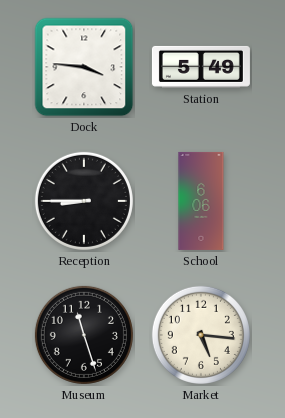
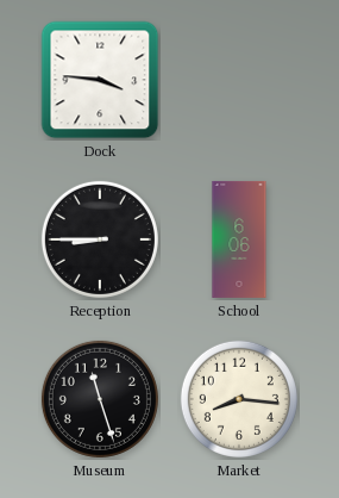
Station: 5:49 -> none
Market: 5:16 -> 8:16
